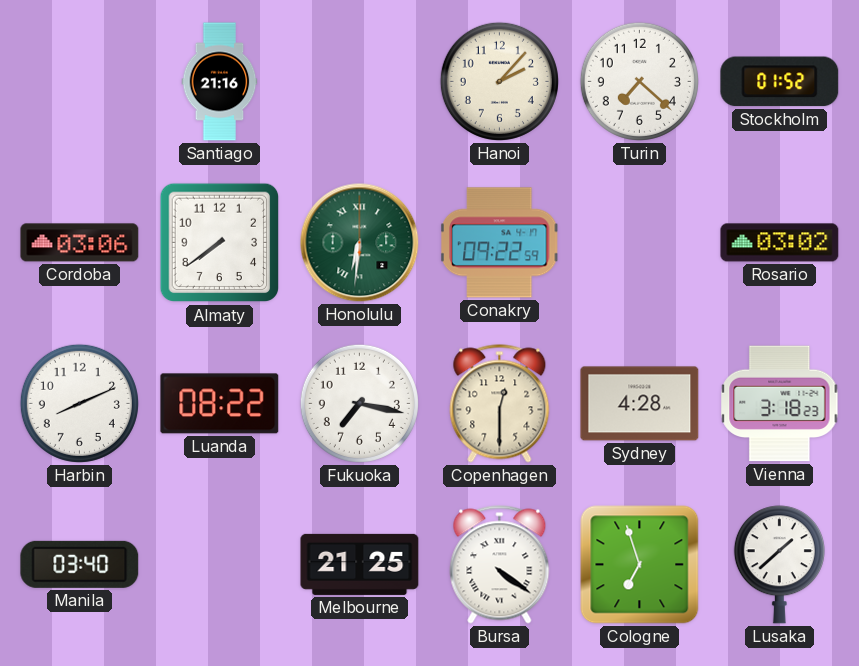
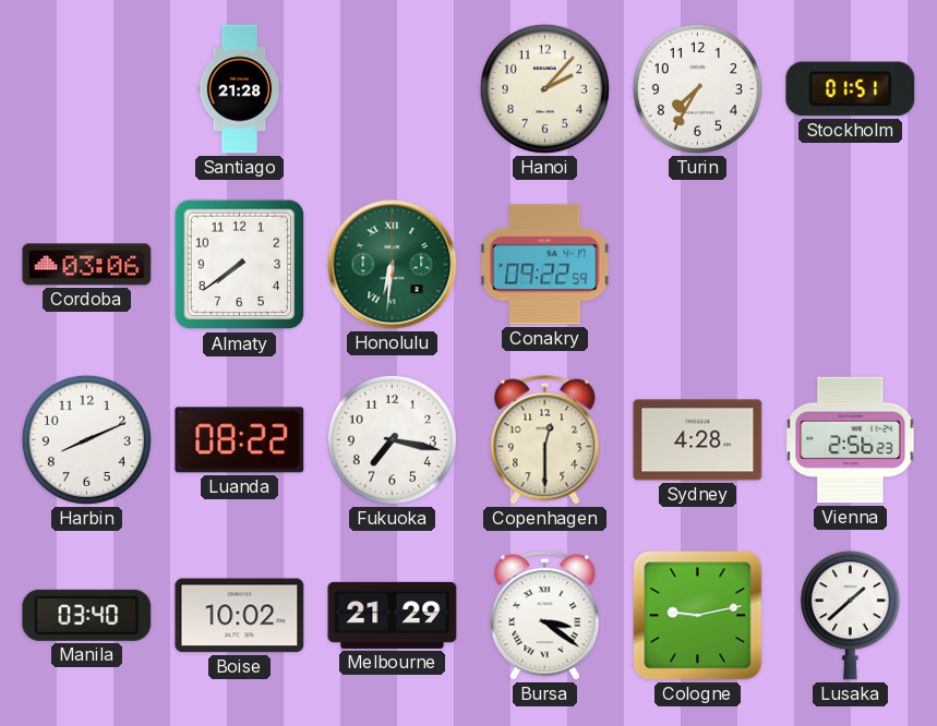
Santiago: 21:16 -> 21:28
Turin: 7:22 -> 7:35
Stockholm: 01:52 -> 01:51
Rosario: 03:02 -> none
Vienna: 3:18 -> 2:56
Boise: none -> 10:02
Melbourne: 21:25 -> 21:29
Bursa: 4:21 -> 3:21
Cologne: 6:57 -> 9:13
